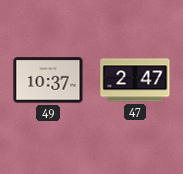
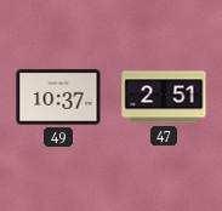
47: 2:47 -> 2:51
